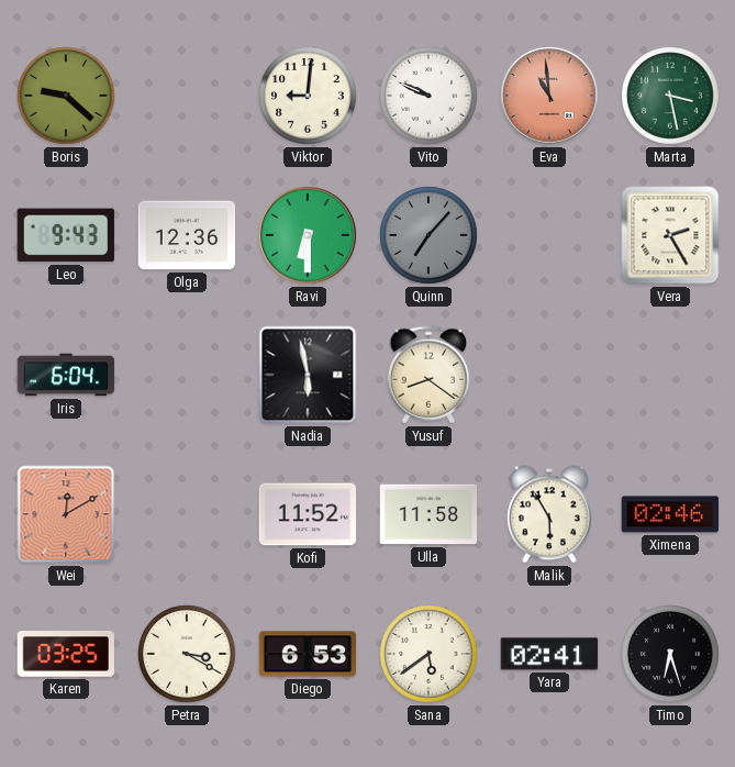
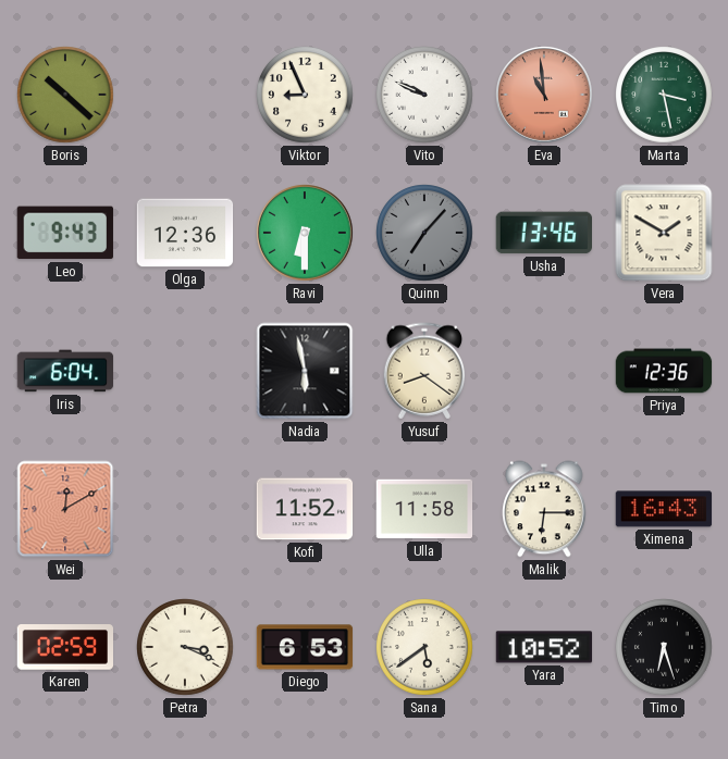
Boris: 9:22 -> 10:22
Viktor: 9:01 -> 8:56
Usha: none -> 13:46
Vera: 2:25 -> 1:50
Priya: none -> 12:36
Malik: 5:55 -> 6:15
Ximena: 02:46 -> 16:43
Karen: 03:25 -> 02:59
Petra: 3:20 -> 3:19
Yara: 02:41 -> 10:52
